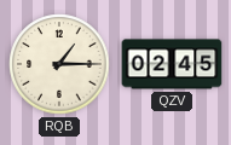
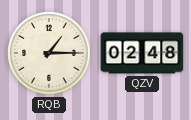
QZV: 02:45 -> 02:48
